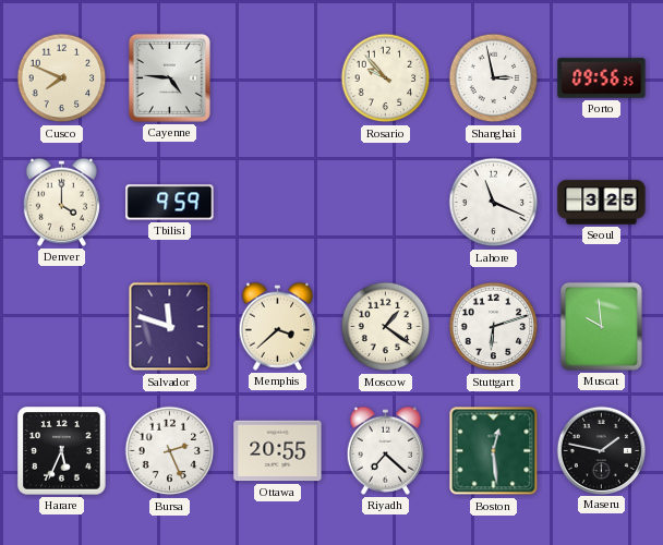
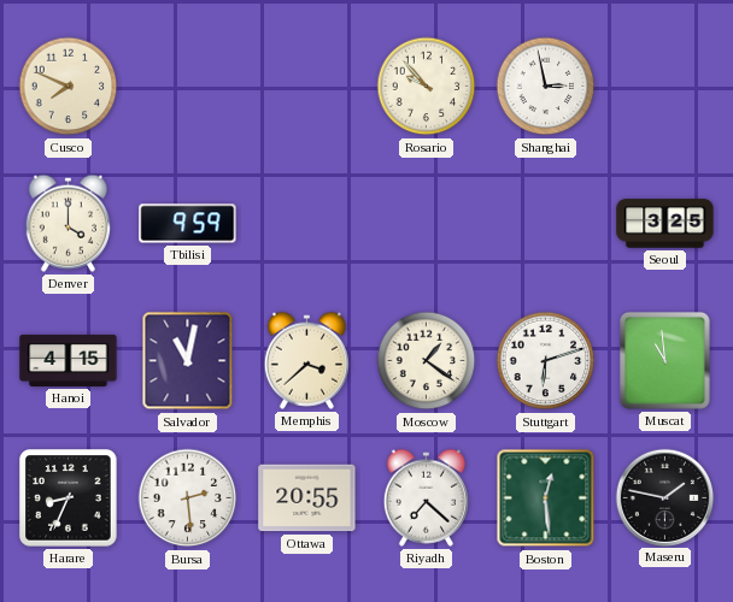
Cayenne: 4:46 -> none
Porto: 09:56 -> none
Lahore: 11:19 -> none
Hanoi: none -> 4:15
Salvador: 11:48 -> 11:02
Muscat: 9:59 -> 10:59
Harare: 5:34 -> 8:34
Bursa: 2:26 -> 2:29
